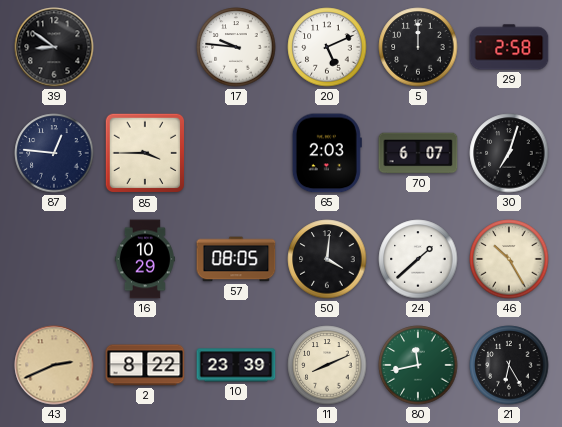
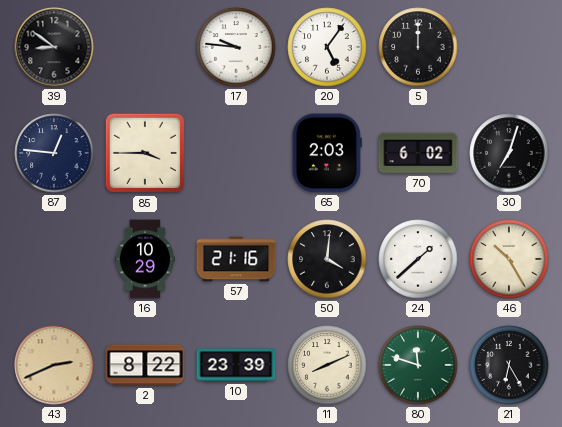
20: 5:11 -> 5:06
29: 2:58 -> none
70: 6:07 -> 6:02
57: 08:05 -> 21:16
80: 11:43 -> 11:48
